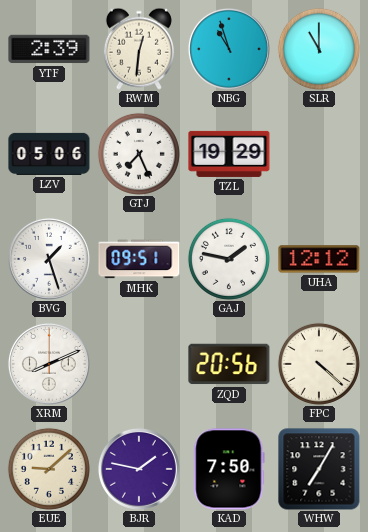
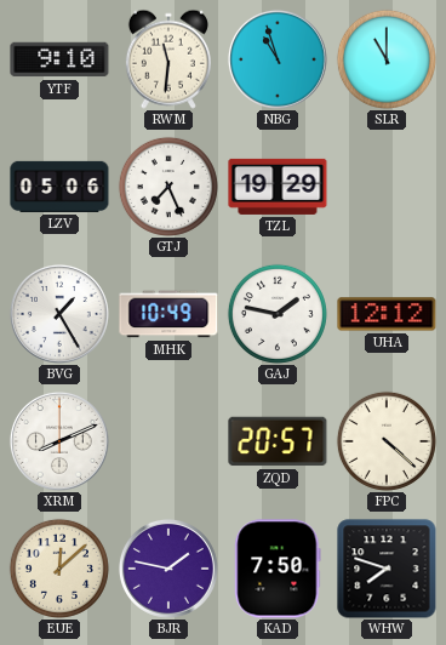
YTF: 2:39 -> 9:10
RWM: 12:31 -> 11:31
BVG: 1:27 -> 1:25
MHK: 09:51 -> 10:49
ZQD: 20:56 -> 20:57
EUE: 9:08 -> 12:08
WHW: 7:05 -> 7:48
